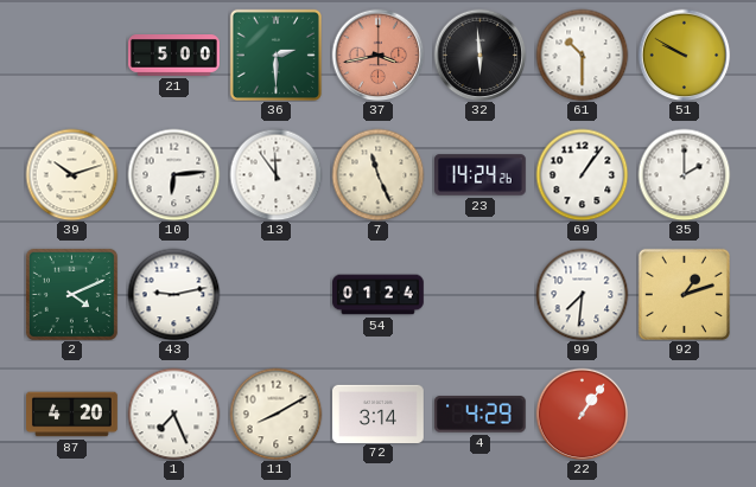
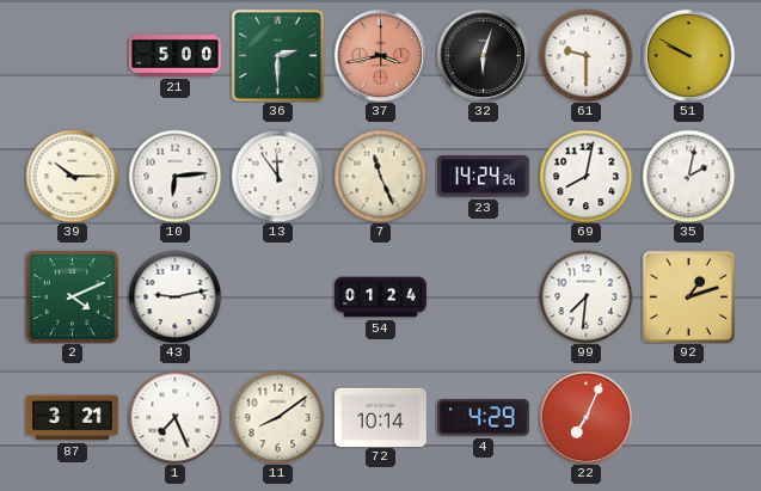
32: 5:59 -> 6:03
61: 10:30 -> 9:30
39: 10:12 -> 10:15
69: 1:06 -> 8:02
35: 2:00 -> 2:02
87: 4:20 -> 3:21
11: 8:10 -> 8:09
72: 3:14 -> 10:14
22: 1:06 -> 7:04
